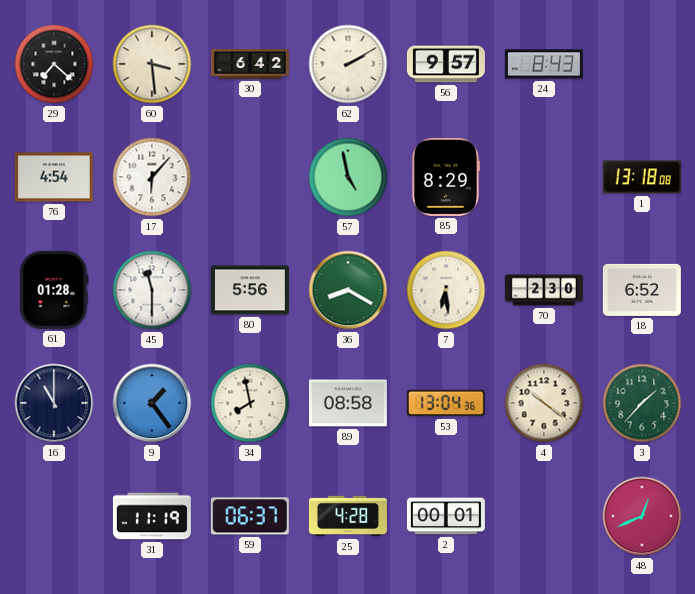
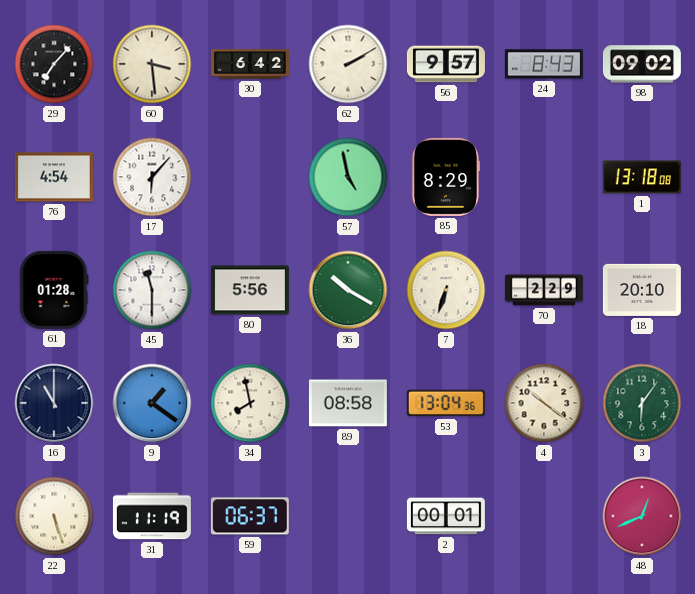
29: 7:22 -> 7:07
98: none -> 09:02
36: 8:20 -> 10:20
7: 6:29 -> 6:33
70: 2:30 -> 2:29
18: 6:52 -> 20:10
9: 1:24 -> 1:21
3: 1:37 -> 6:06
22: none -> 5:27
25: 4:28 -> none
